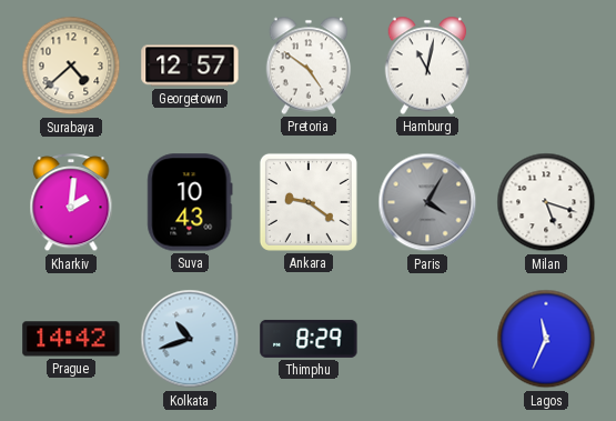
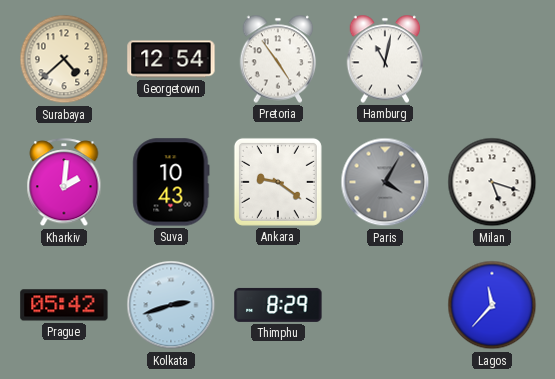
Georgetown: 12:57 -> 12:54
Pretoria: 4:51 -> 4:54
Prague: 14:42 -> 05:42
Kolkata: 10:42 -> 2:42
Lagos: 11:34 -> 11:37
